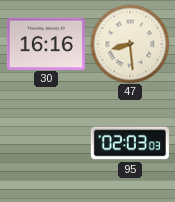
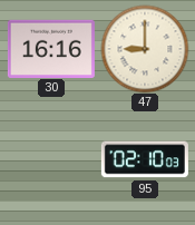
47: 8:29 -> 9:00
95: 02:03 -> 02:10
